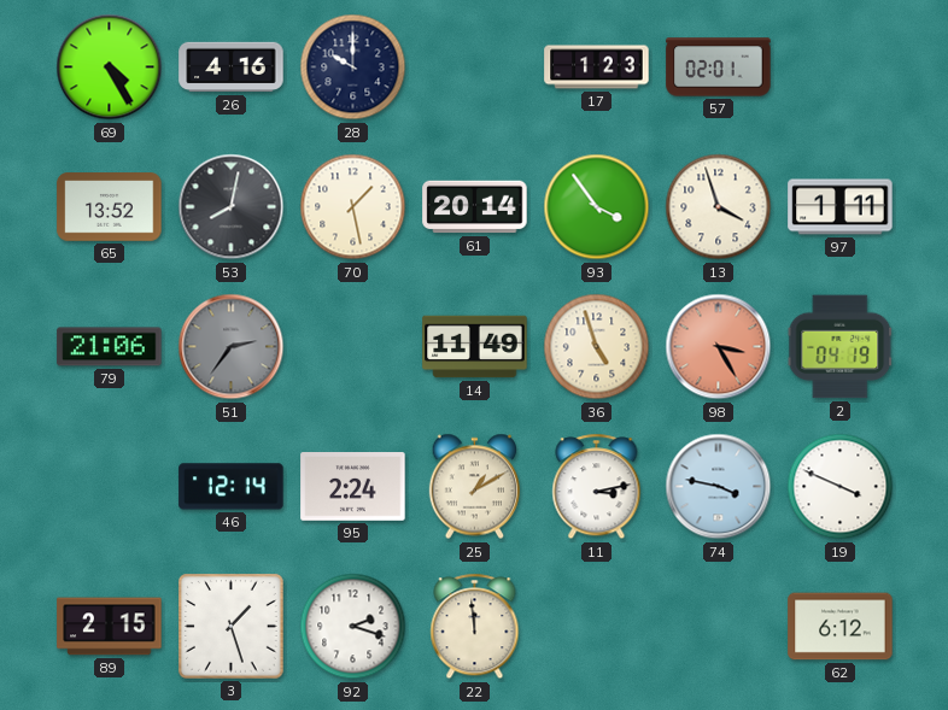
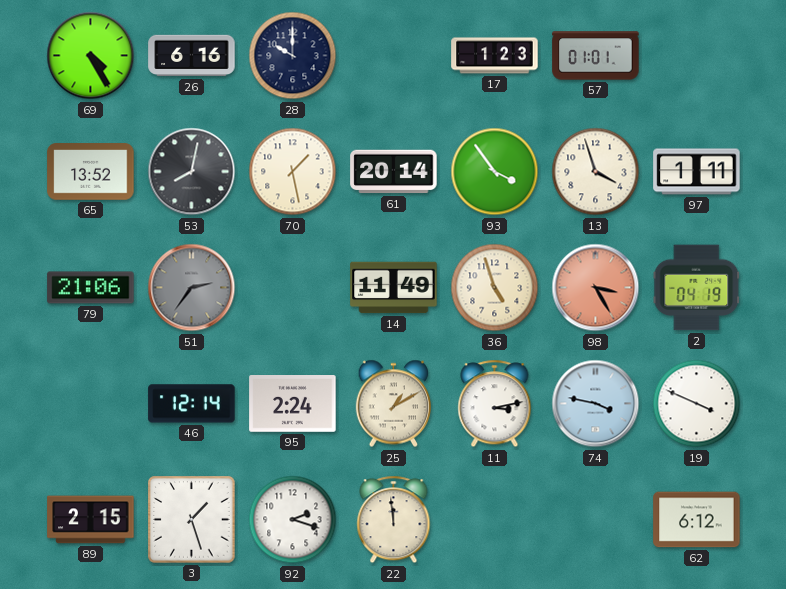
26: 4:16 -> 6:16
57: 02:01 -> 01:01
